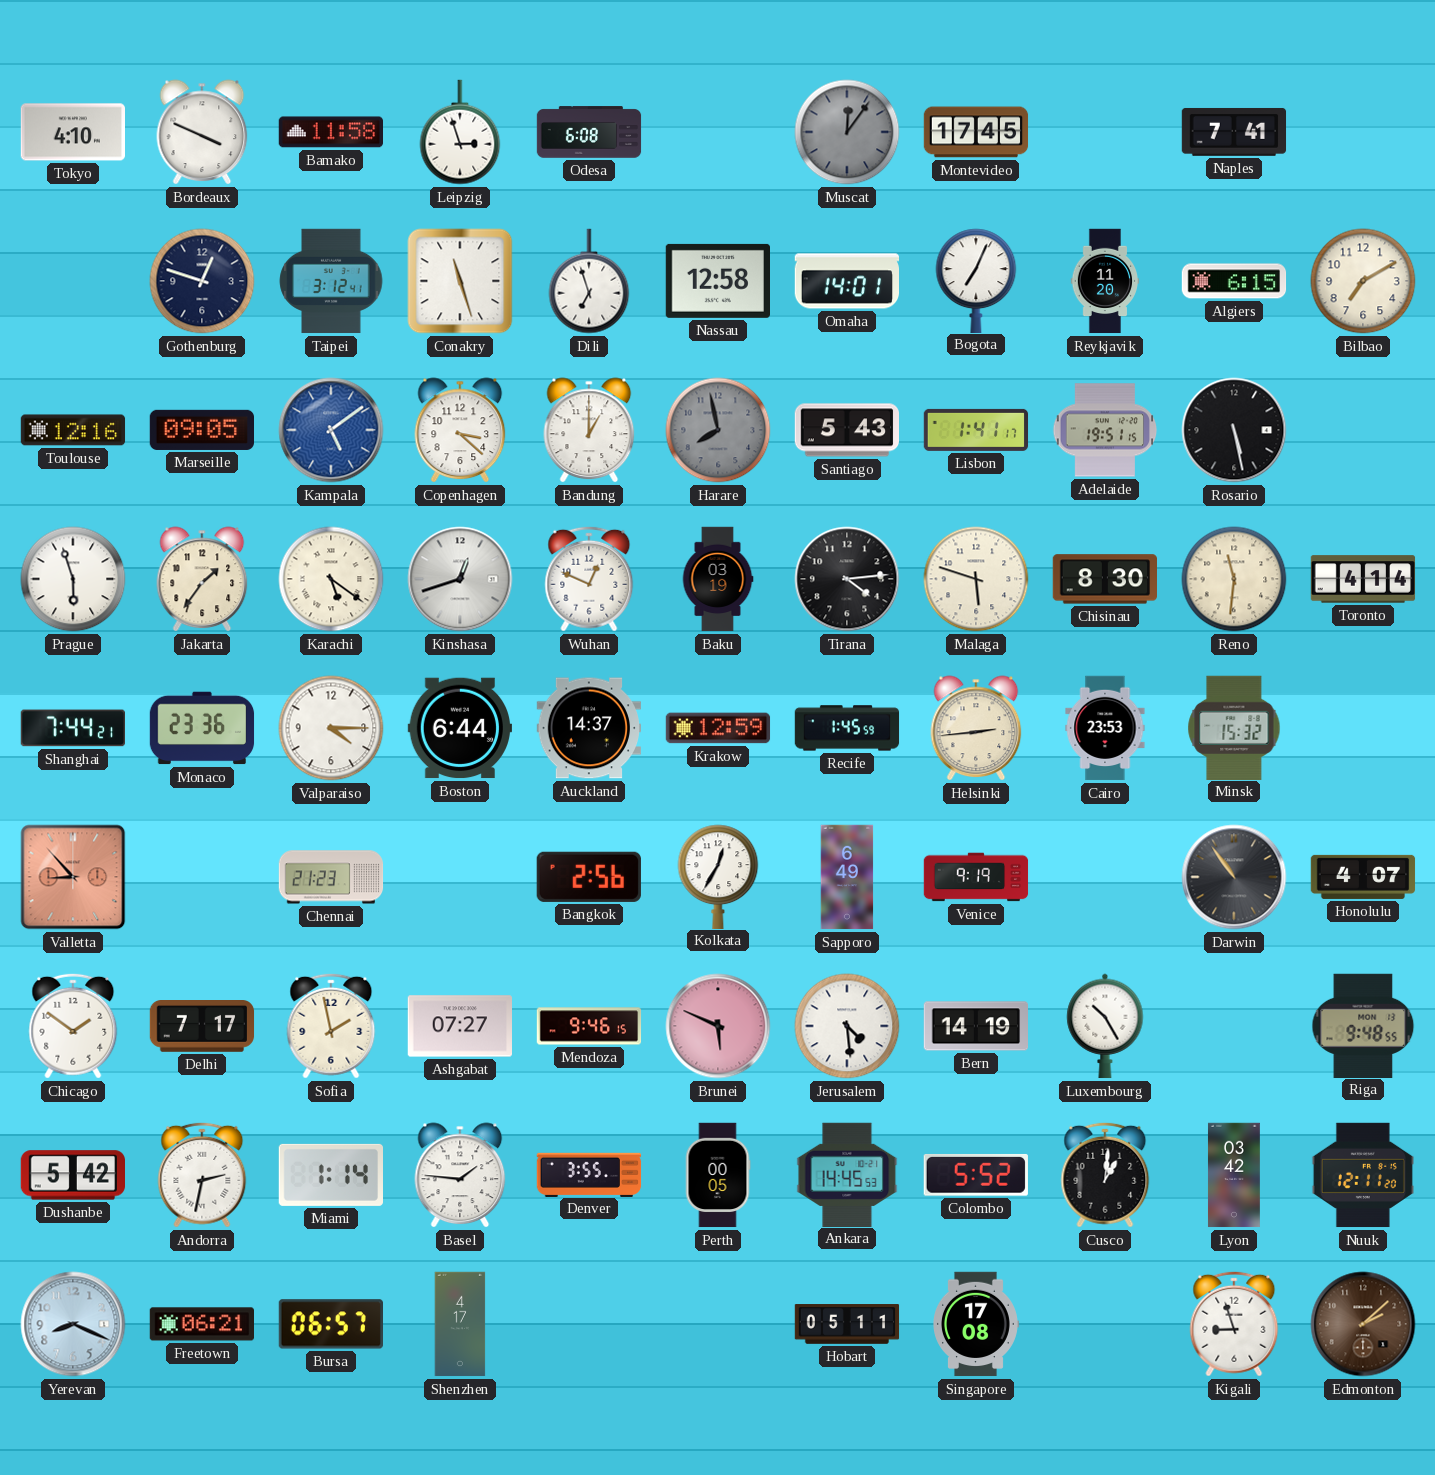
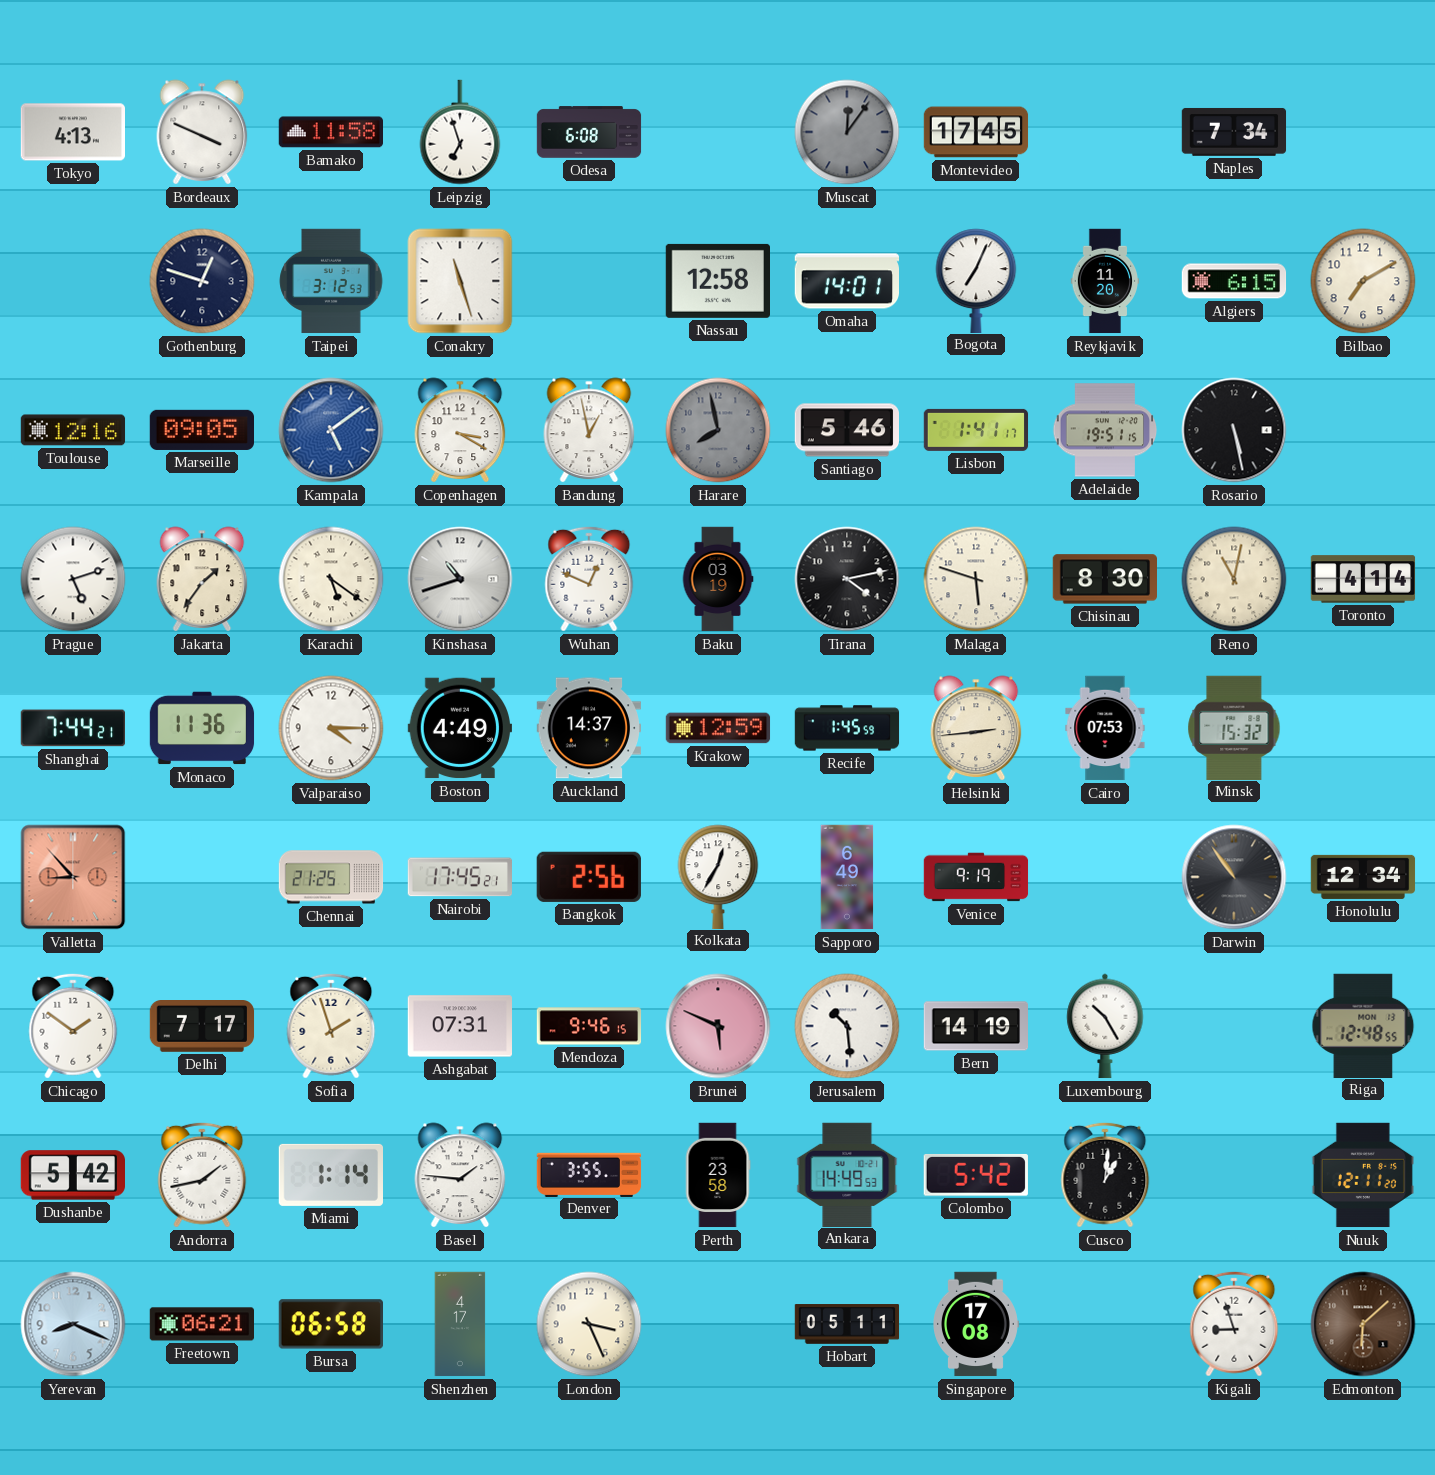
Tokyo: 4:10 -> 4:13
Leipzig: 2:57 -> 6:57
Naples: 7:41 -> 7:34
Taipei: 3:12:41 -> 3:12:53
Dili: 6:57 -> none
Copenhagen: 3:22 -> 3:20
Bandung: 1:00 -> 12:58
Santiago: 5:43 -> 5:46
Prague: 5:57 -> 5:12
Kinshasa: 12:42 -> 10:42
Tirana: 4:14 -> 4:13
Reno: 11:31 -> 11:02
Monaco: 23:36 -> 11:36
Boston: 6:44 -> 4:49
Cairo: 23:53 -> 07:53
Chennai: 21:23 -> 21:25
Nairobi: none -> 17:45
Honolulu: 4:07 -> 12:34
Sofia: 1:58 -> 1:57
Ashgabat: 07:27 -> 07:31
Jerusalem: 4:29 -> 10:29
Riga: 9:48 -> 12:48
Andorra: 2:32 -> 1:43
Perth: 00:05 -> 23:58
Ankara: 14:45 -> 14:49
Colombo: 5:52 -> 5:42
Lyon: 03:42 -> none
Bursa: 06:57 -> 06:58
London: none -> 3:26
Edmonton: 2:08 -> 6:08
